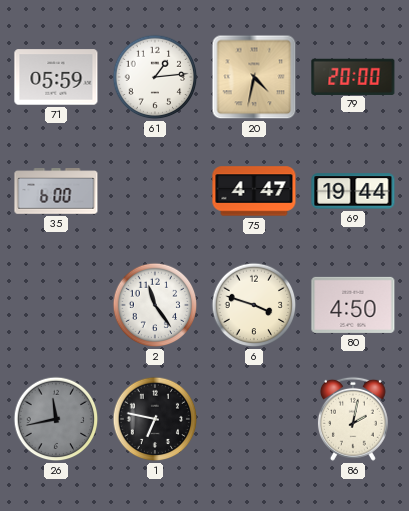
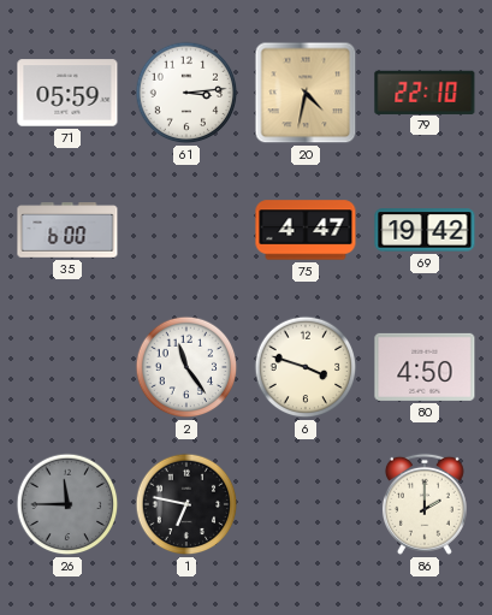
61: 1:14 -> 3:14
79: 20:00 -> 22:10
69: 19:44 -> 19:42
26: 11:43 -> 11:45
86: 2:02 -> 2:00
